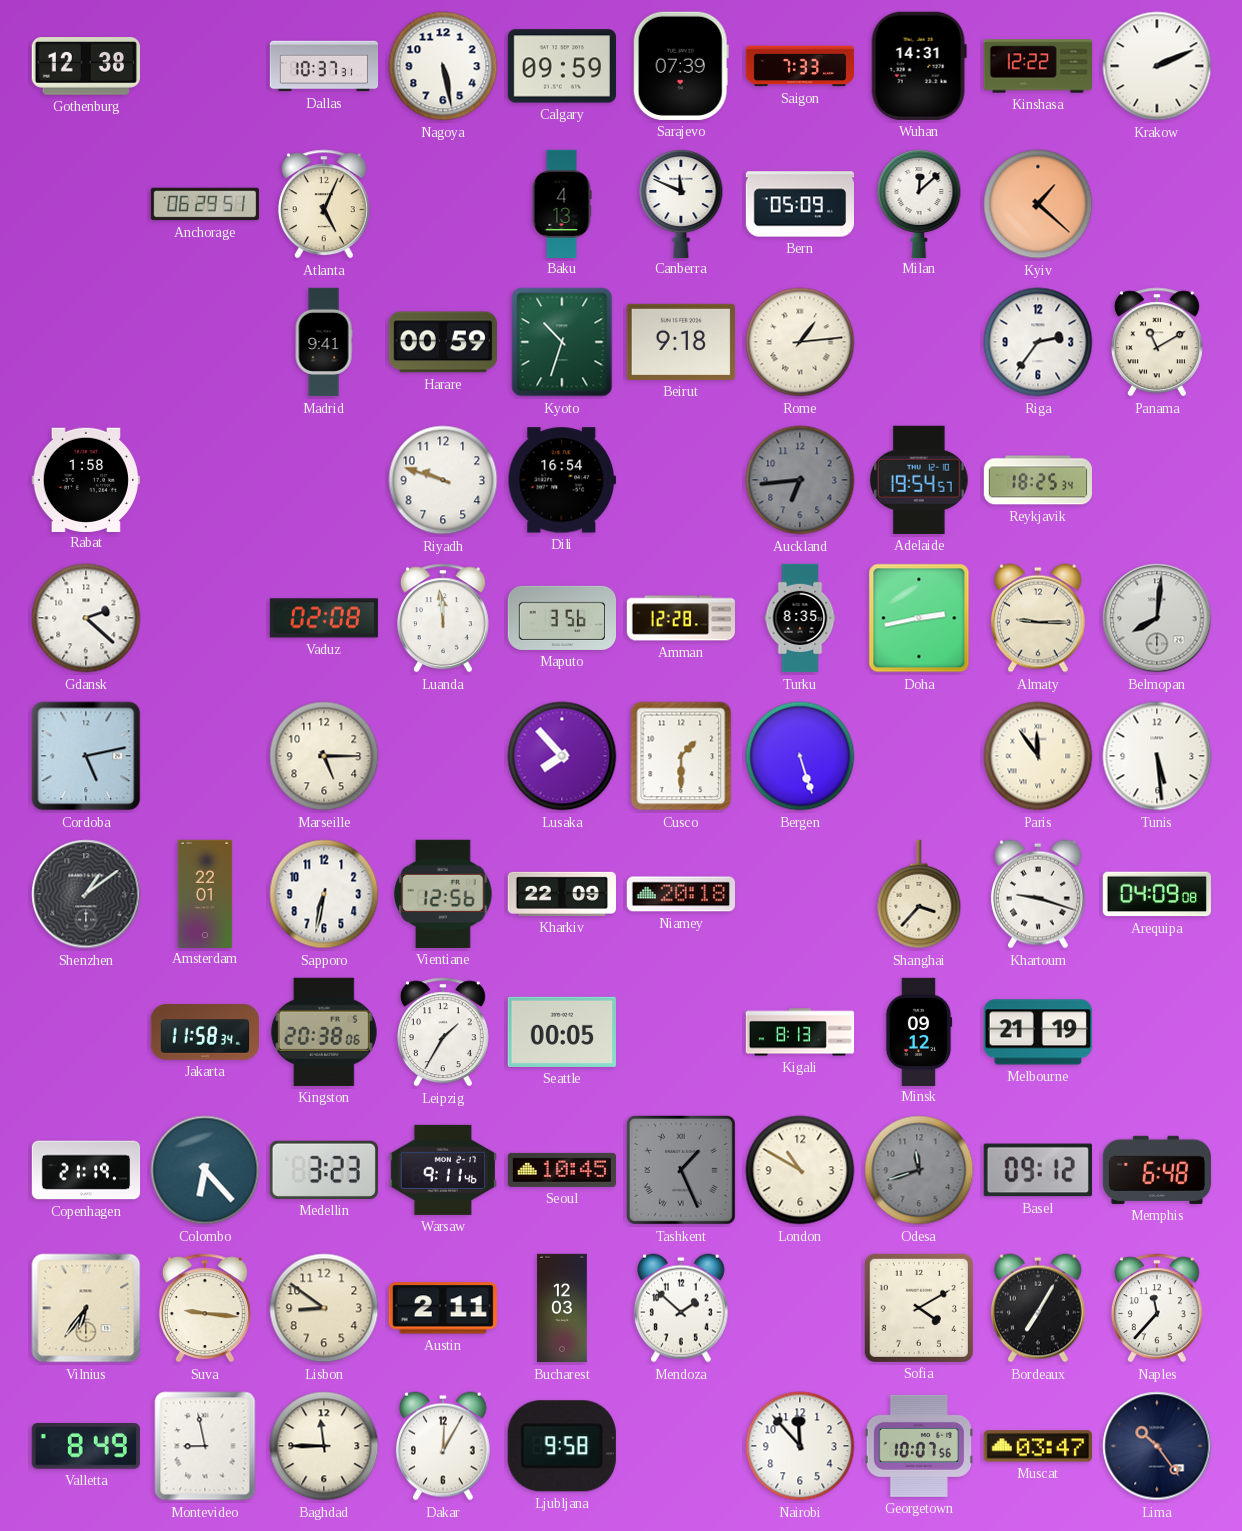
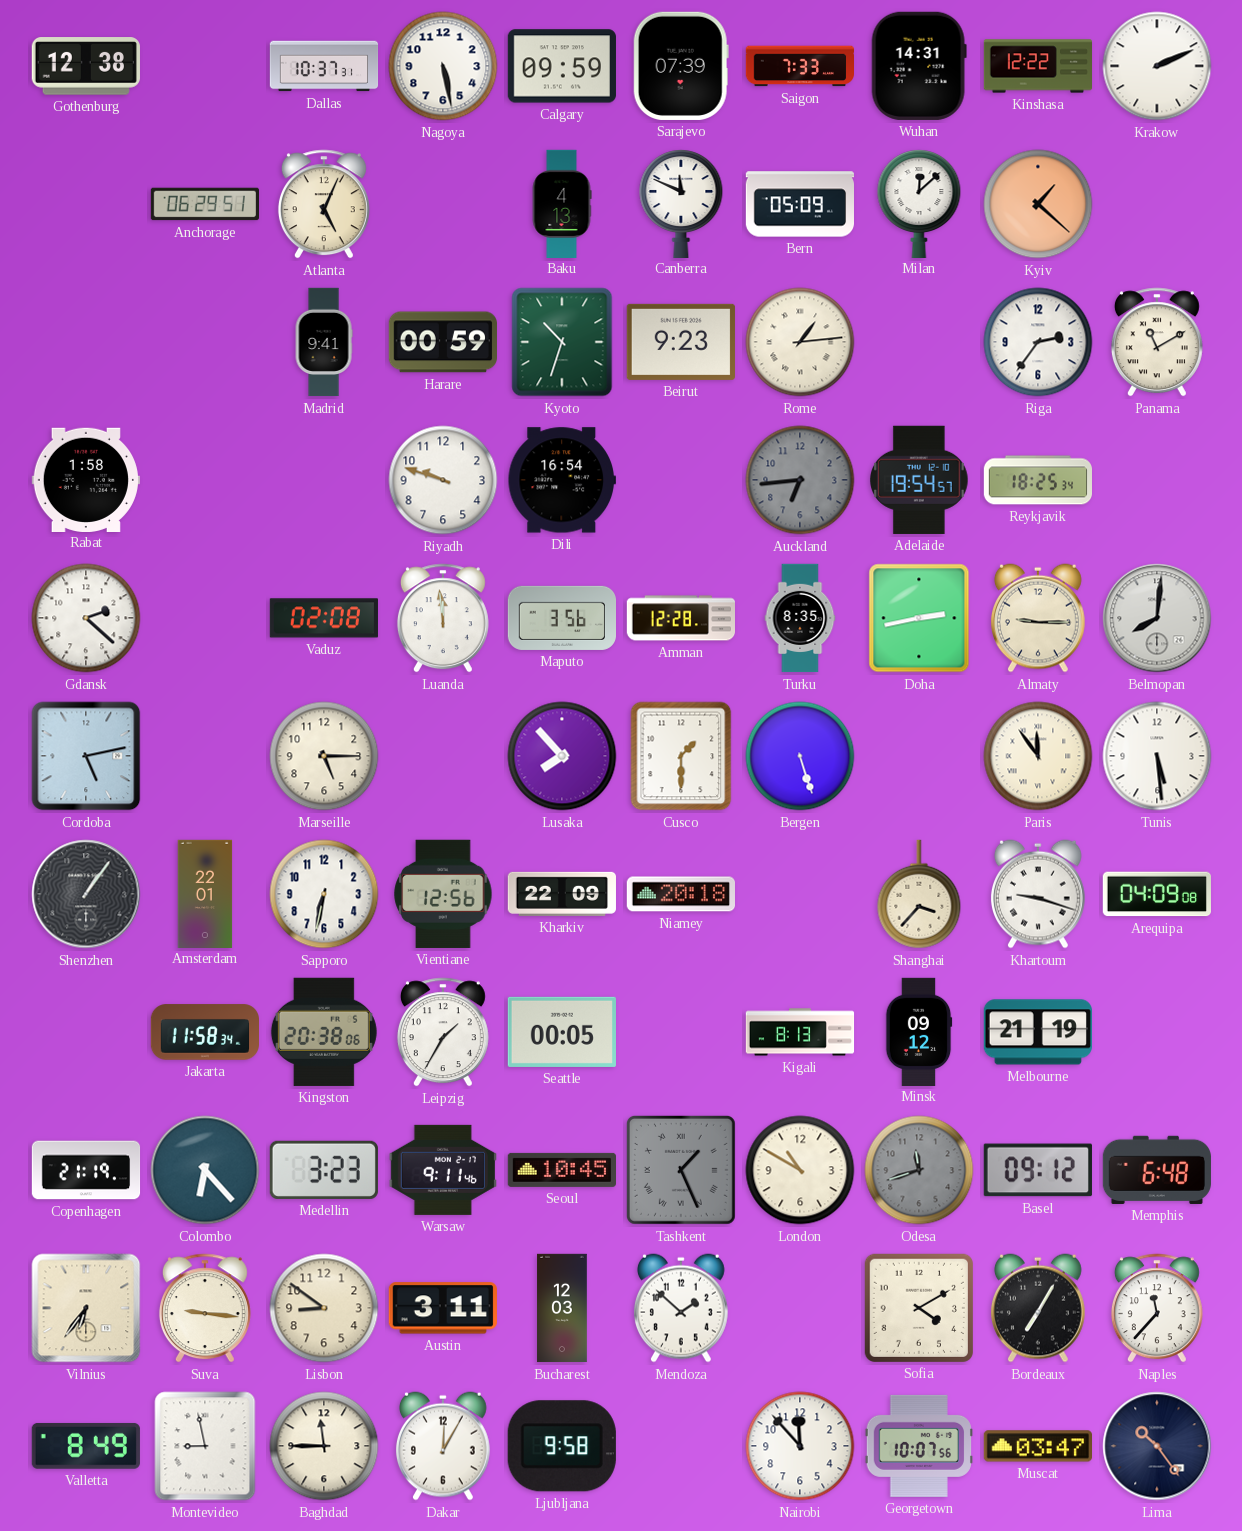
Beirut: 9:18 -> 9:23
Shenzhen: 1:09 -> 1:06
Austin: 2:11 -> 3:11
